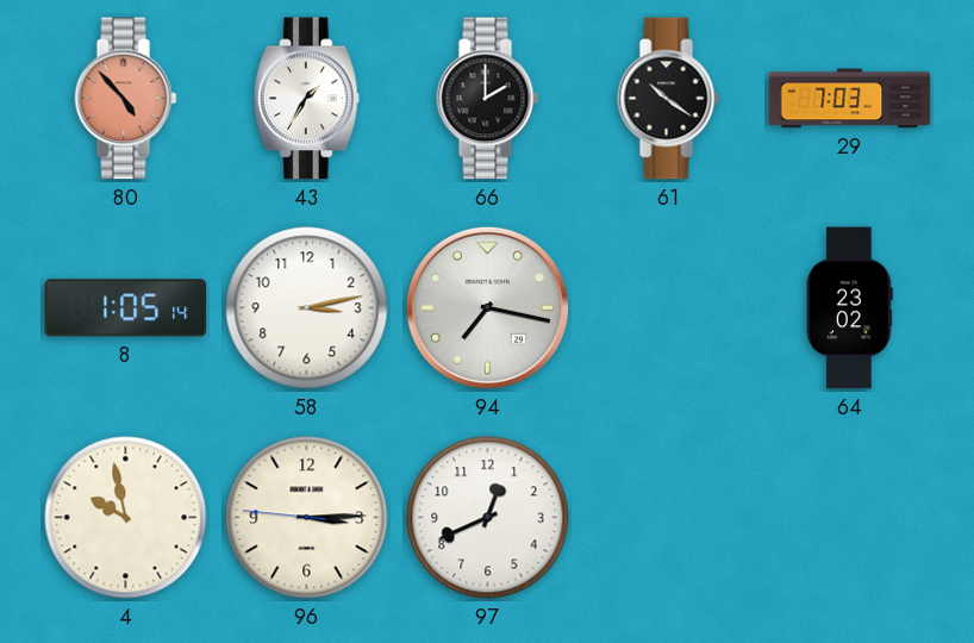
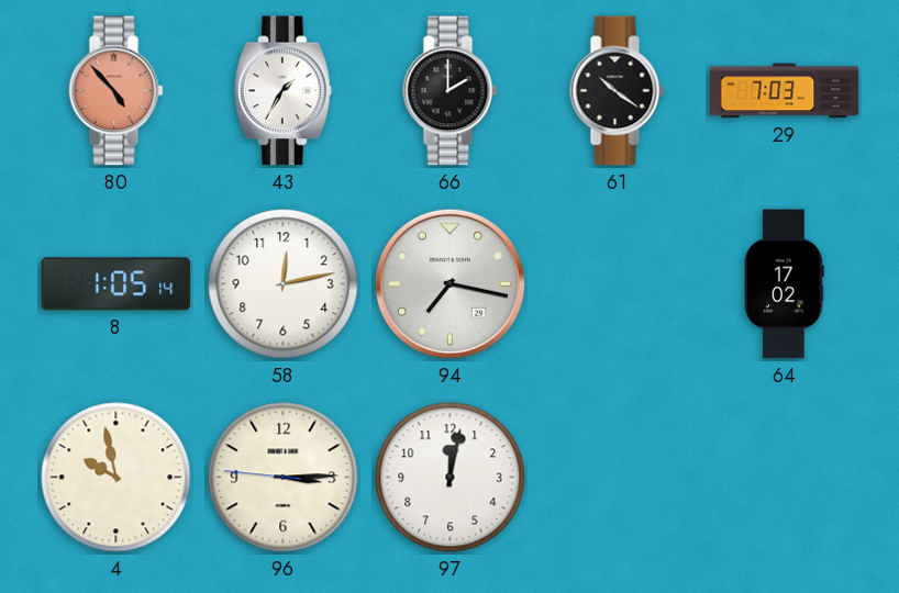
58: 3:13 -> 12:13
64: 23:02 -> 17:02
97: 12:41 -> 12:02
